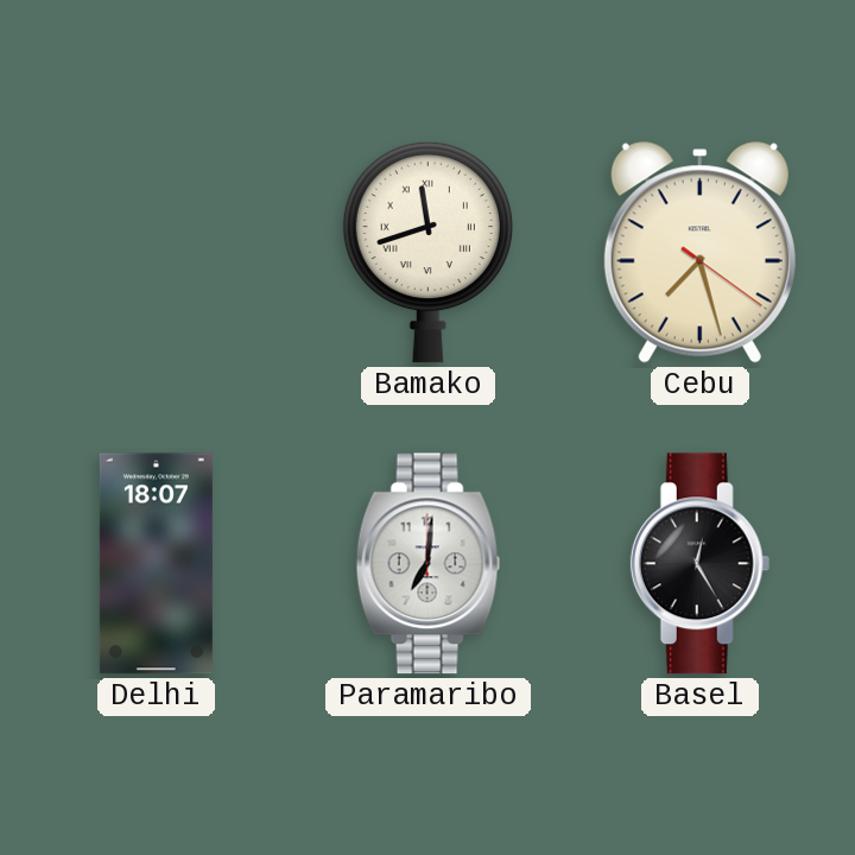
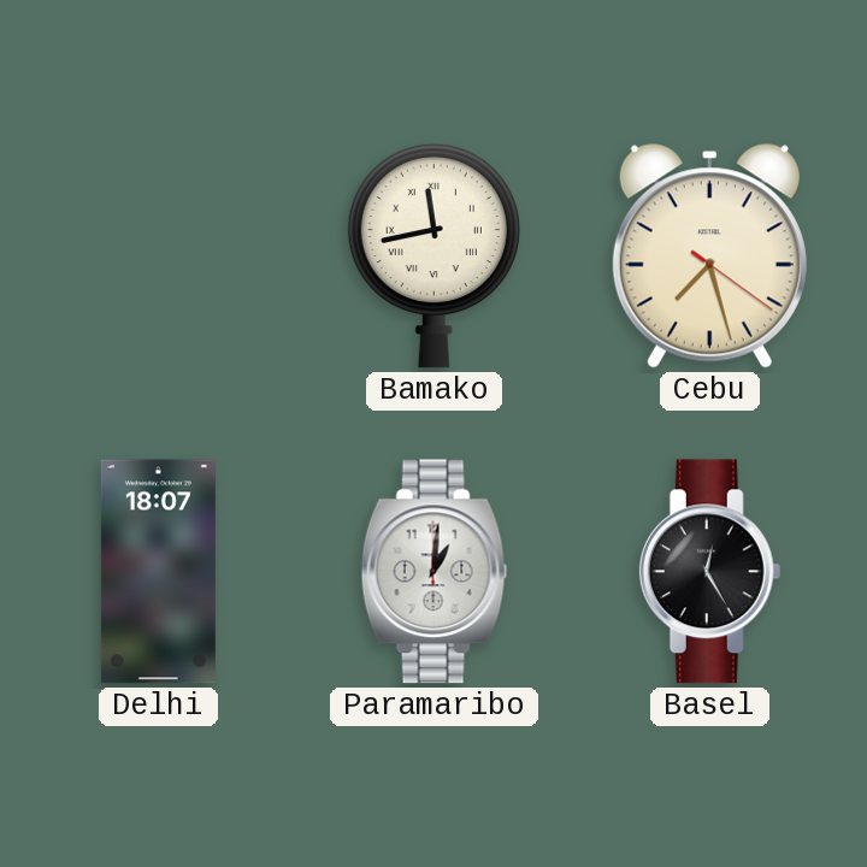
Bamako: 11:42 -> 11:43
Paramaribo: 7:01 -> 1:01
